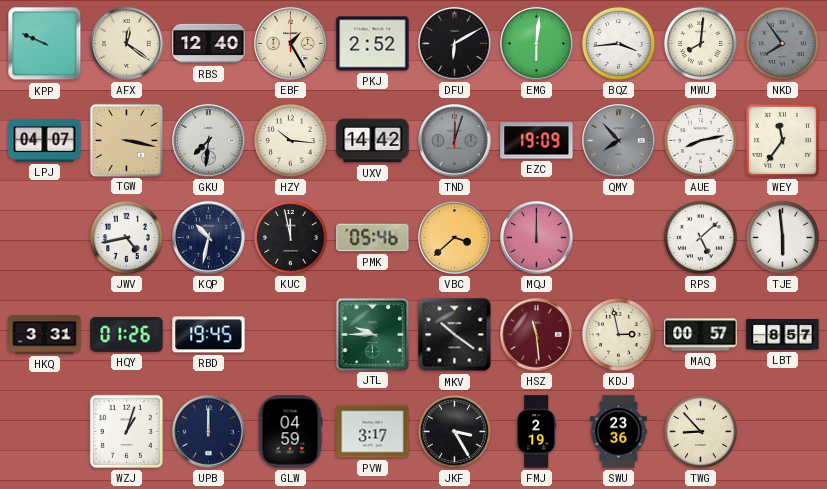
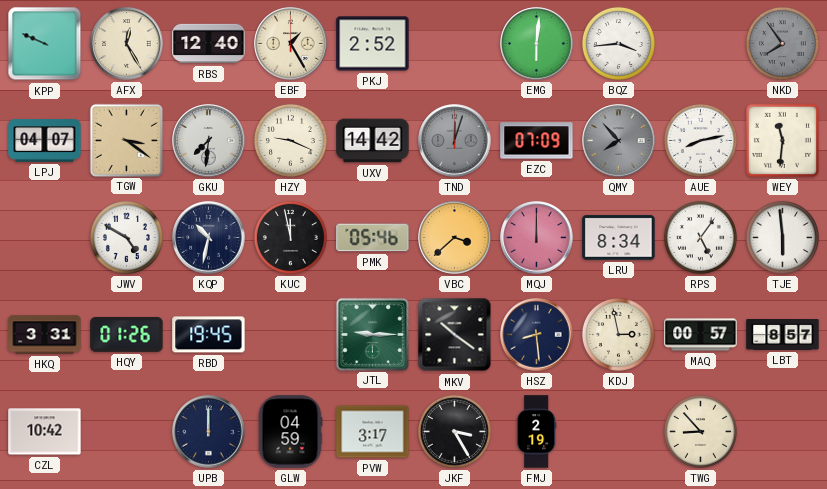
AFX: 12:21 -> 12:25
DFU: 6:10 -> none
MWU: 8:01 -> none
TGW: 3:17 -> 3:21
HZY: 10:16 -> 9:19
EZC: 19:09 -> 07:09
WEY: 11:36 -> 11:31
JWV: 4:43 -> 4:50
LRU: none -> 8:34
RPS: 5:08 -> 5:06
JTL: 9:45 -> 9:15
HSZ: 11:29 -> 8:29
HSZ dial: burgundy -> navy
CZL: none -> 10:42
WZJ: 1:03 -> none
SWU: 23:36 -> none
